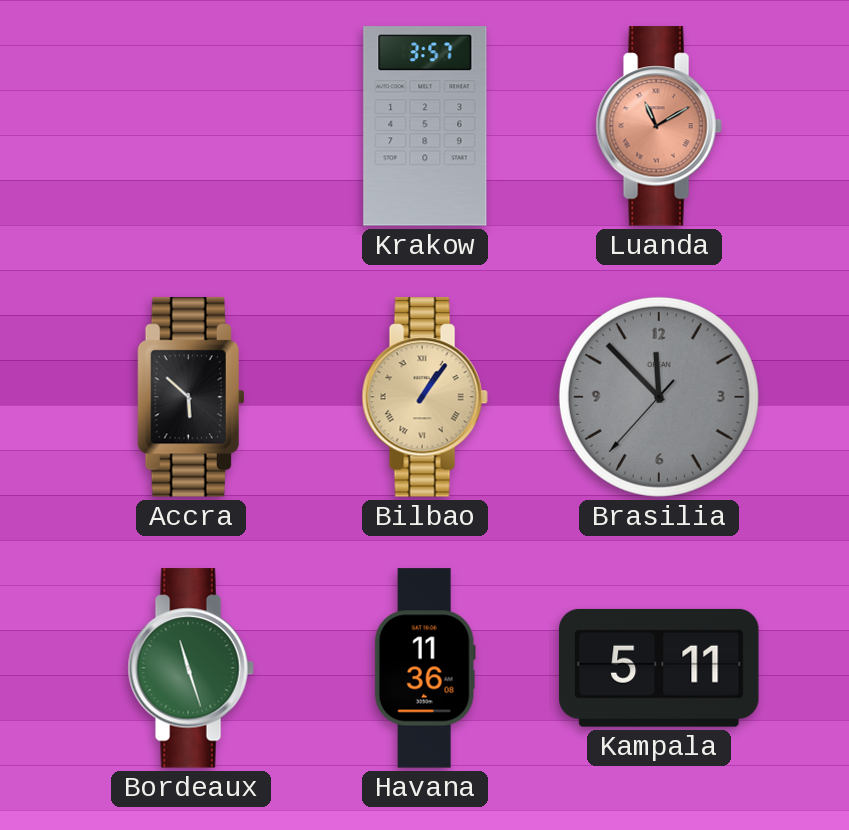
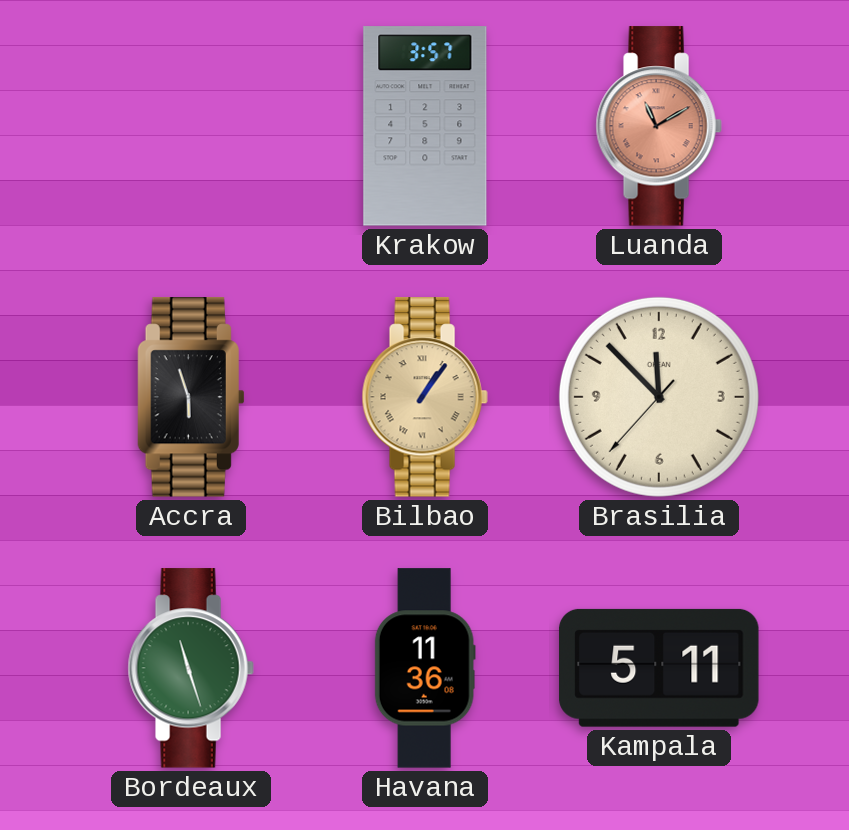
Accra: 5:52 -> 5:57
Brasilia dial: grey -> cream
